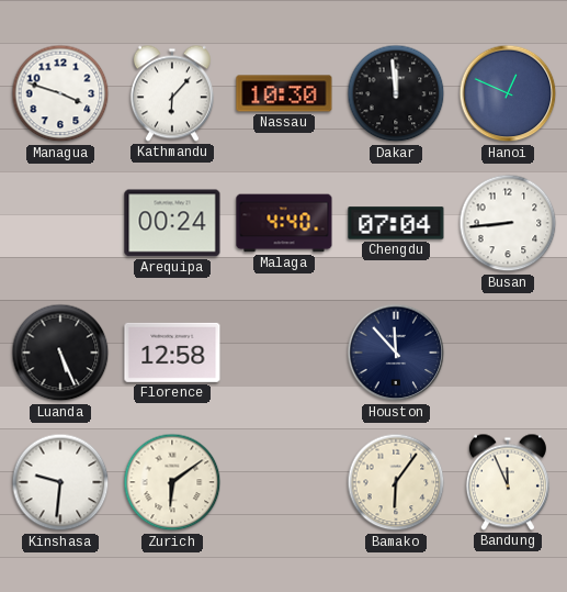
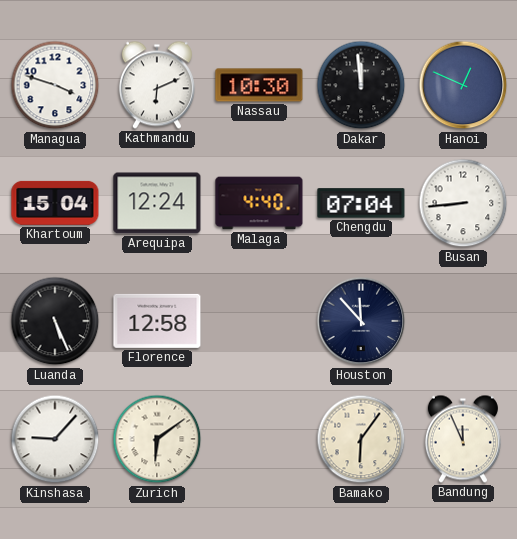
Kathmandu: 6:07 -> 6:11
Khartoum: none -> 15:04
Arequipa: 00:24 -> 12:24
Kinshasa: 9:31 -> 9:07
